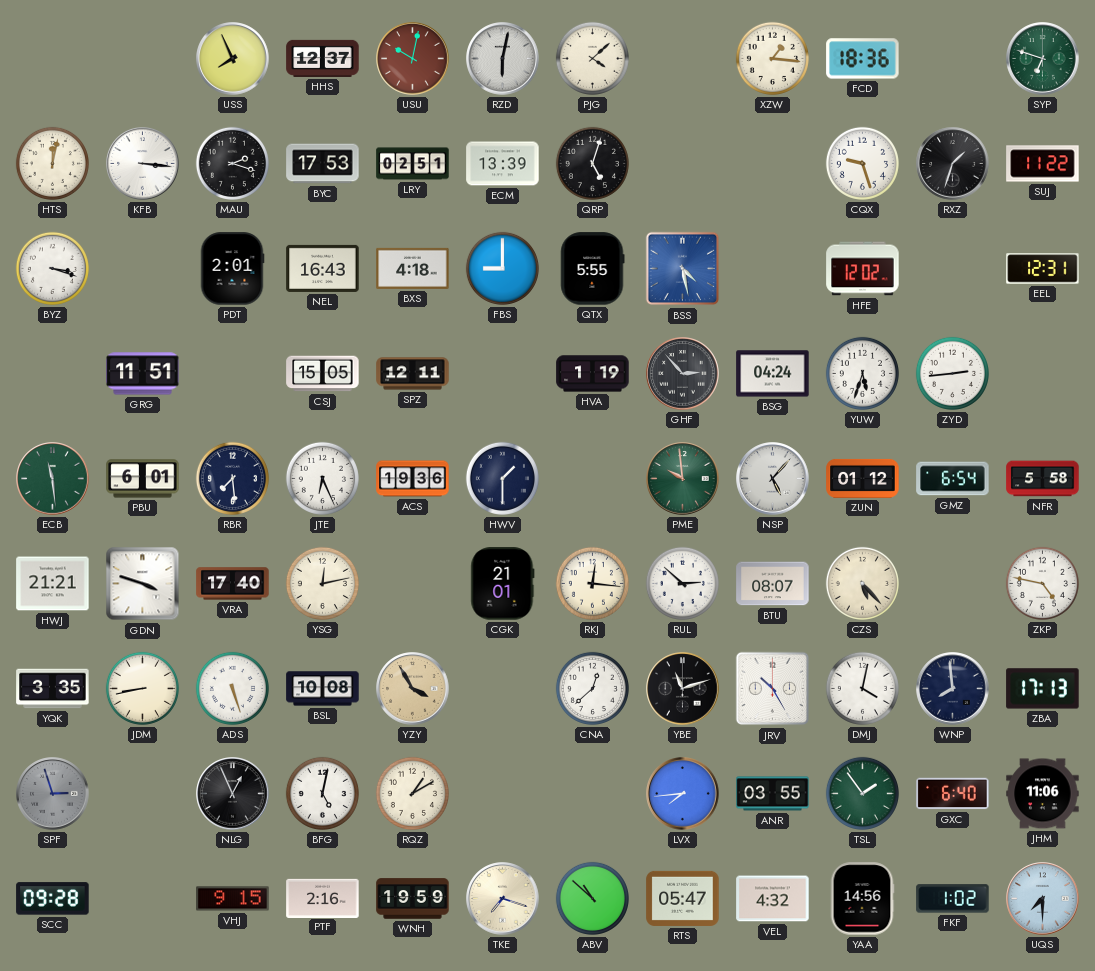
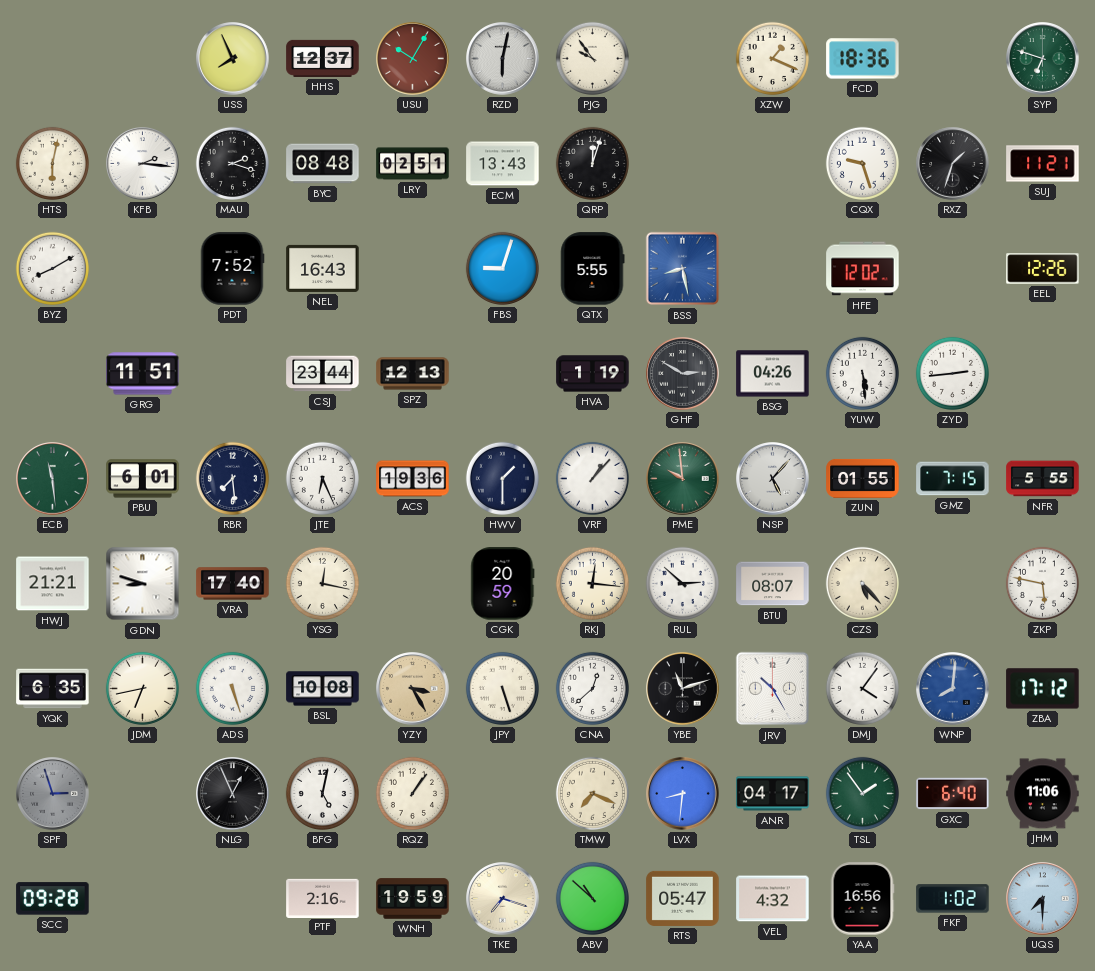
USU: 10:02 -> 10:05
PJG: 4:08 -> 9:54
XZW: 1:16 -> 1:19
HTS: 12:02 -> 6:02
KFB: 3:16 -> 2:16
BYC: 17:53 -> 08:48
ECM: 13:39 -> 13:43
QRP: 5:03 -> 12:03
SUJ: 11:22 -> 11:21
BYZ: 3:18 -> 8:10
PDT: 2:01 -> 7:52
BXS: 4:18 -> none
FBS: 9:00 -> 9:03
BSS: 4:28 -> 8:28
EEL: 12:31 -> 12:26
CSJ: 15:05 -> 23:44
SPZ: 12:11 -> 12:13
GHF: 2:53 -> 2:50
BSG: 04:24 -> 04:26
YUW: 5:33 -> 5:29
VRF: none -> 1:07
ZUN: 01:12 -> 01:55
GMZ: 6:54 -> 7:15
NFR: 5:58 -> 5:55
GDN: 3:48 -> 8:48
YSG: 12:13 -> 12:17
CGK: 21:01 -> 20:59
ZKP: 4:47 -> 5:47
YQK: 3:35 -> 6:35
JDM: 8:43 -> 6:43
YZY: 3:55 -> 3:25
JPY: none -> 5:27
DMJ: 4:02 -> 4:06
WNP: 7:59 -> 8:01
WNP dial: navy -> blue
ZBA: 17:13 -> 17:12
RQZ: 1:10 -> 1:06
TMW: none -> 7:19
LVX: 7:44 -> 8:31
ANR: 03:55 -> 04:17
VHJ: 9:15 -> none
YAA: 14:56 -> 16:56
